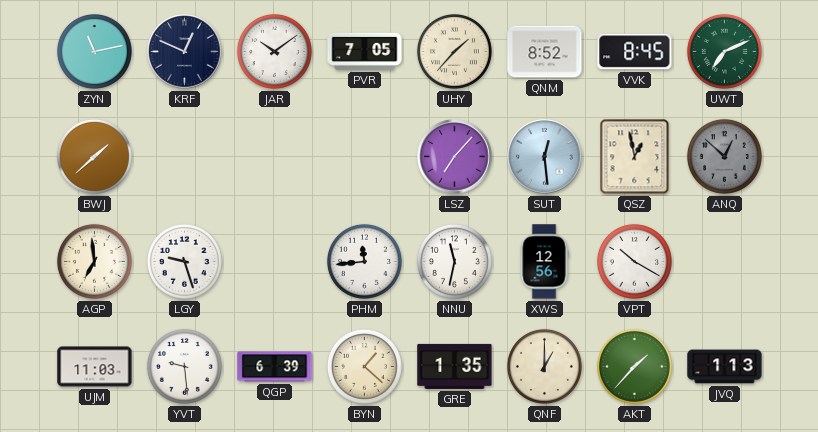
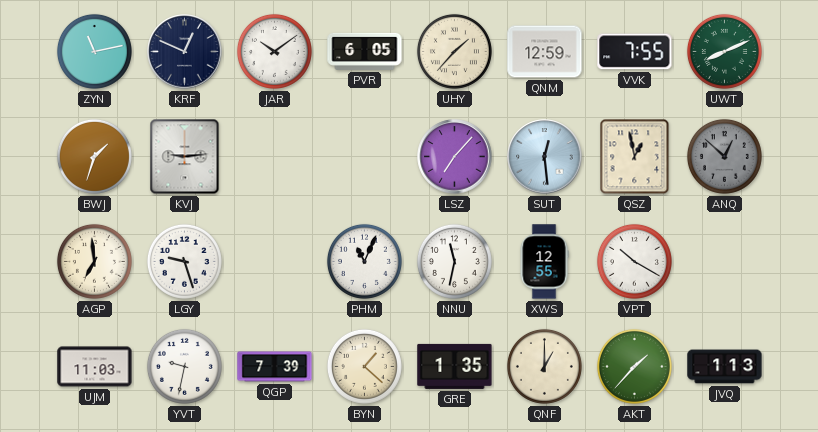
PVR: 7:05 -> 6:05
QNM: 8:52 -> 12:59
VVK: 8:45 -> 7:55
UWT: 7:11 -> 8:11
BWJ: 1:38 -> 1:33
KVJ: none -> 9:14
PHM: 11:44 -> 11:04
XWS: 12:56 -> 12:55
YVT: 9:29 -> 9:32
QGP: 6:39 -> 7:39
